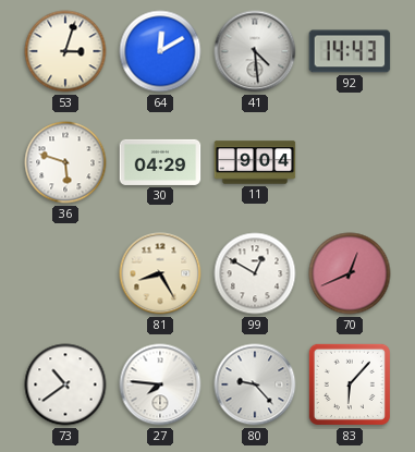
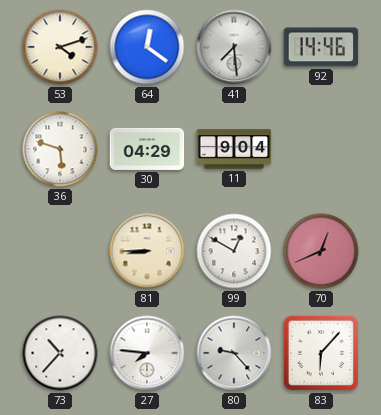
53: 3:03 -> 4:12
64: 12:10 -> 12:21
41: 4:29 -> 7:29
92: 14:43 -> 14:46
81: 8:25 -> 8:45
73: 10:39 -> 10:37
